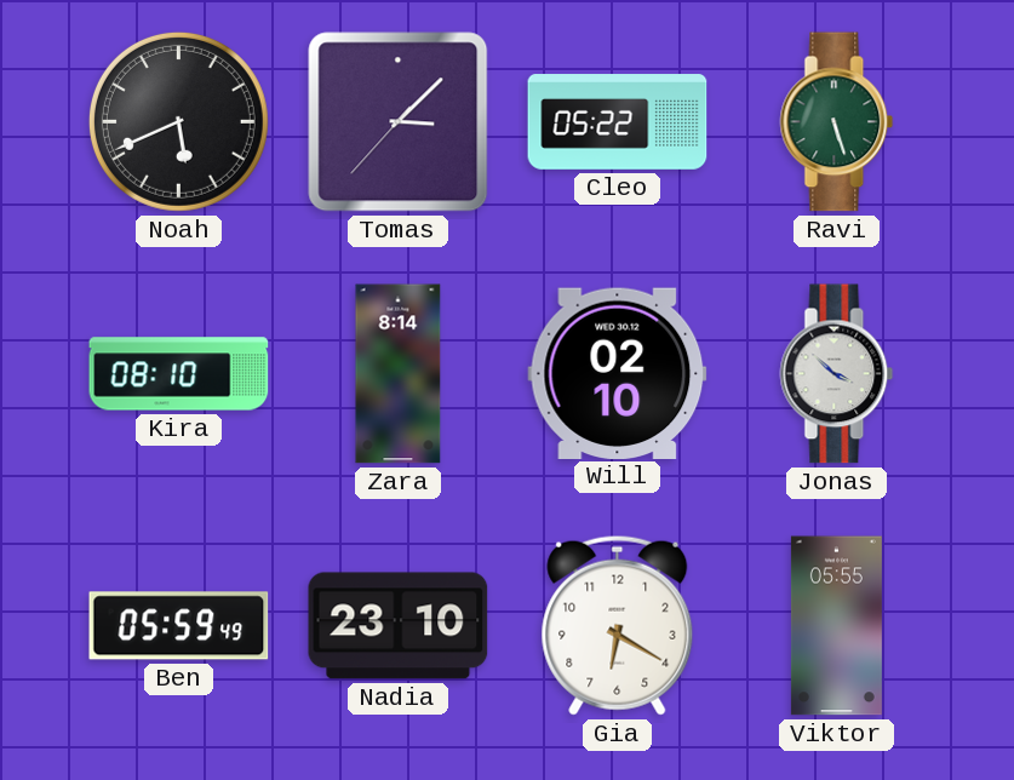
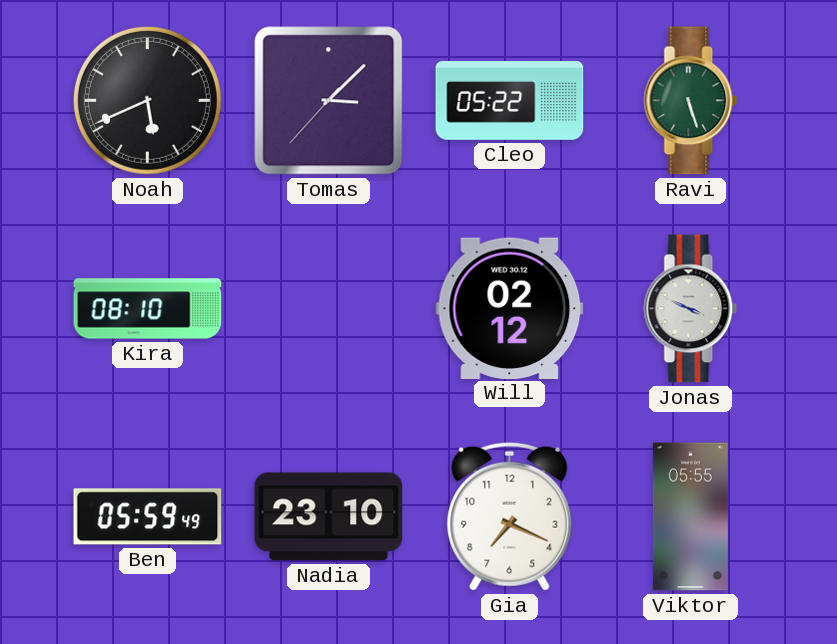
Zara: 8:14 -> none
Will: 02:10 -> 02:12
Jonas: 3:52 -> 3:49
Gia: 6:20 -> 7:19
